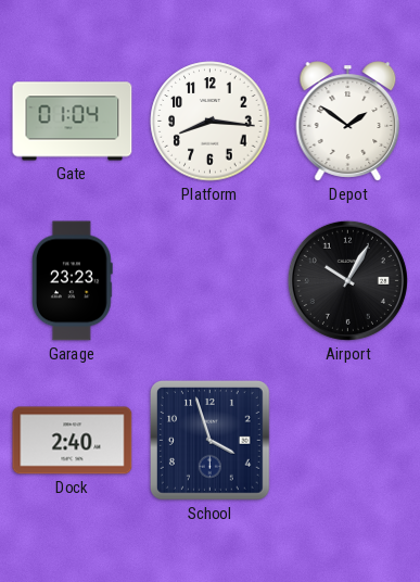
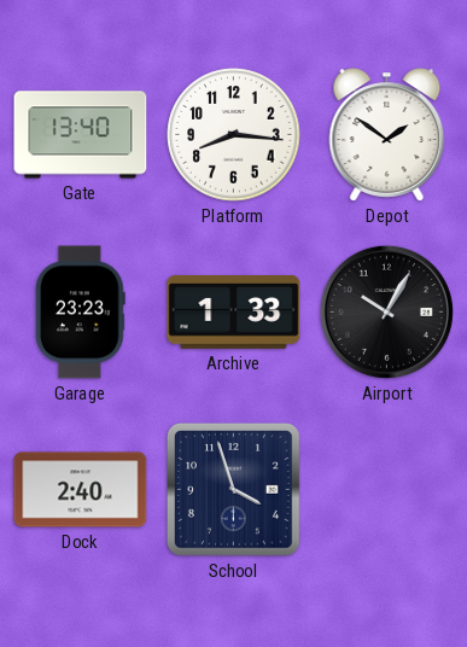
Gate: 01:04 -> 13:40
Archive: none -> 1:33
